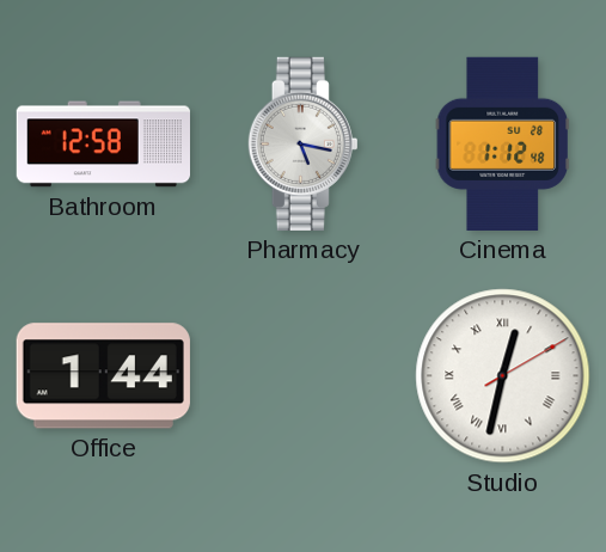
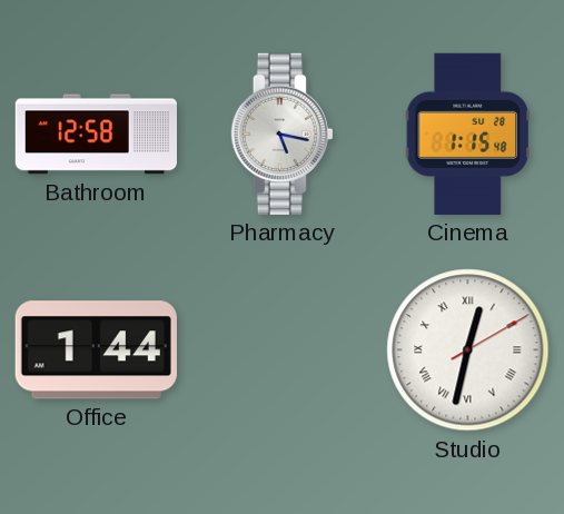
Cinema: 1:12 -> 1:15
